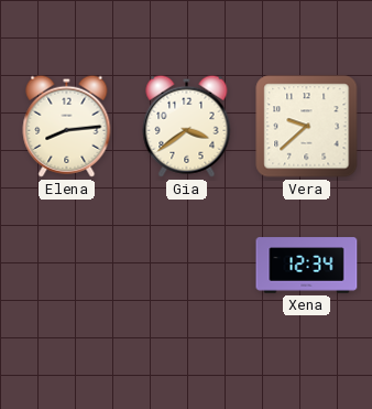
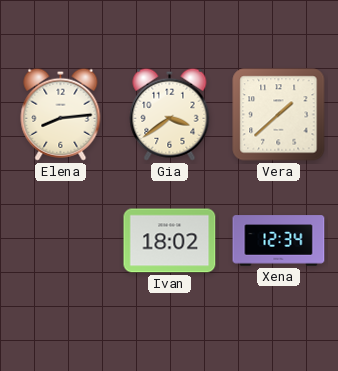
Vera: 9:38 -> 1:38
Ivan: none -> 18:02
